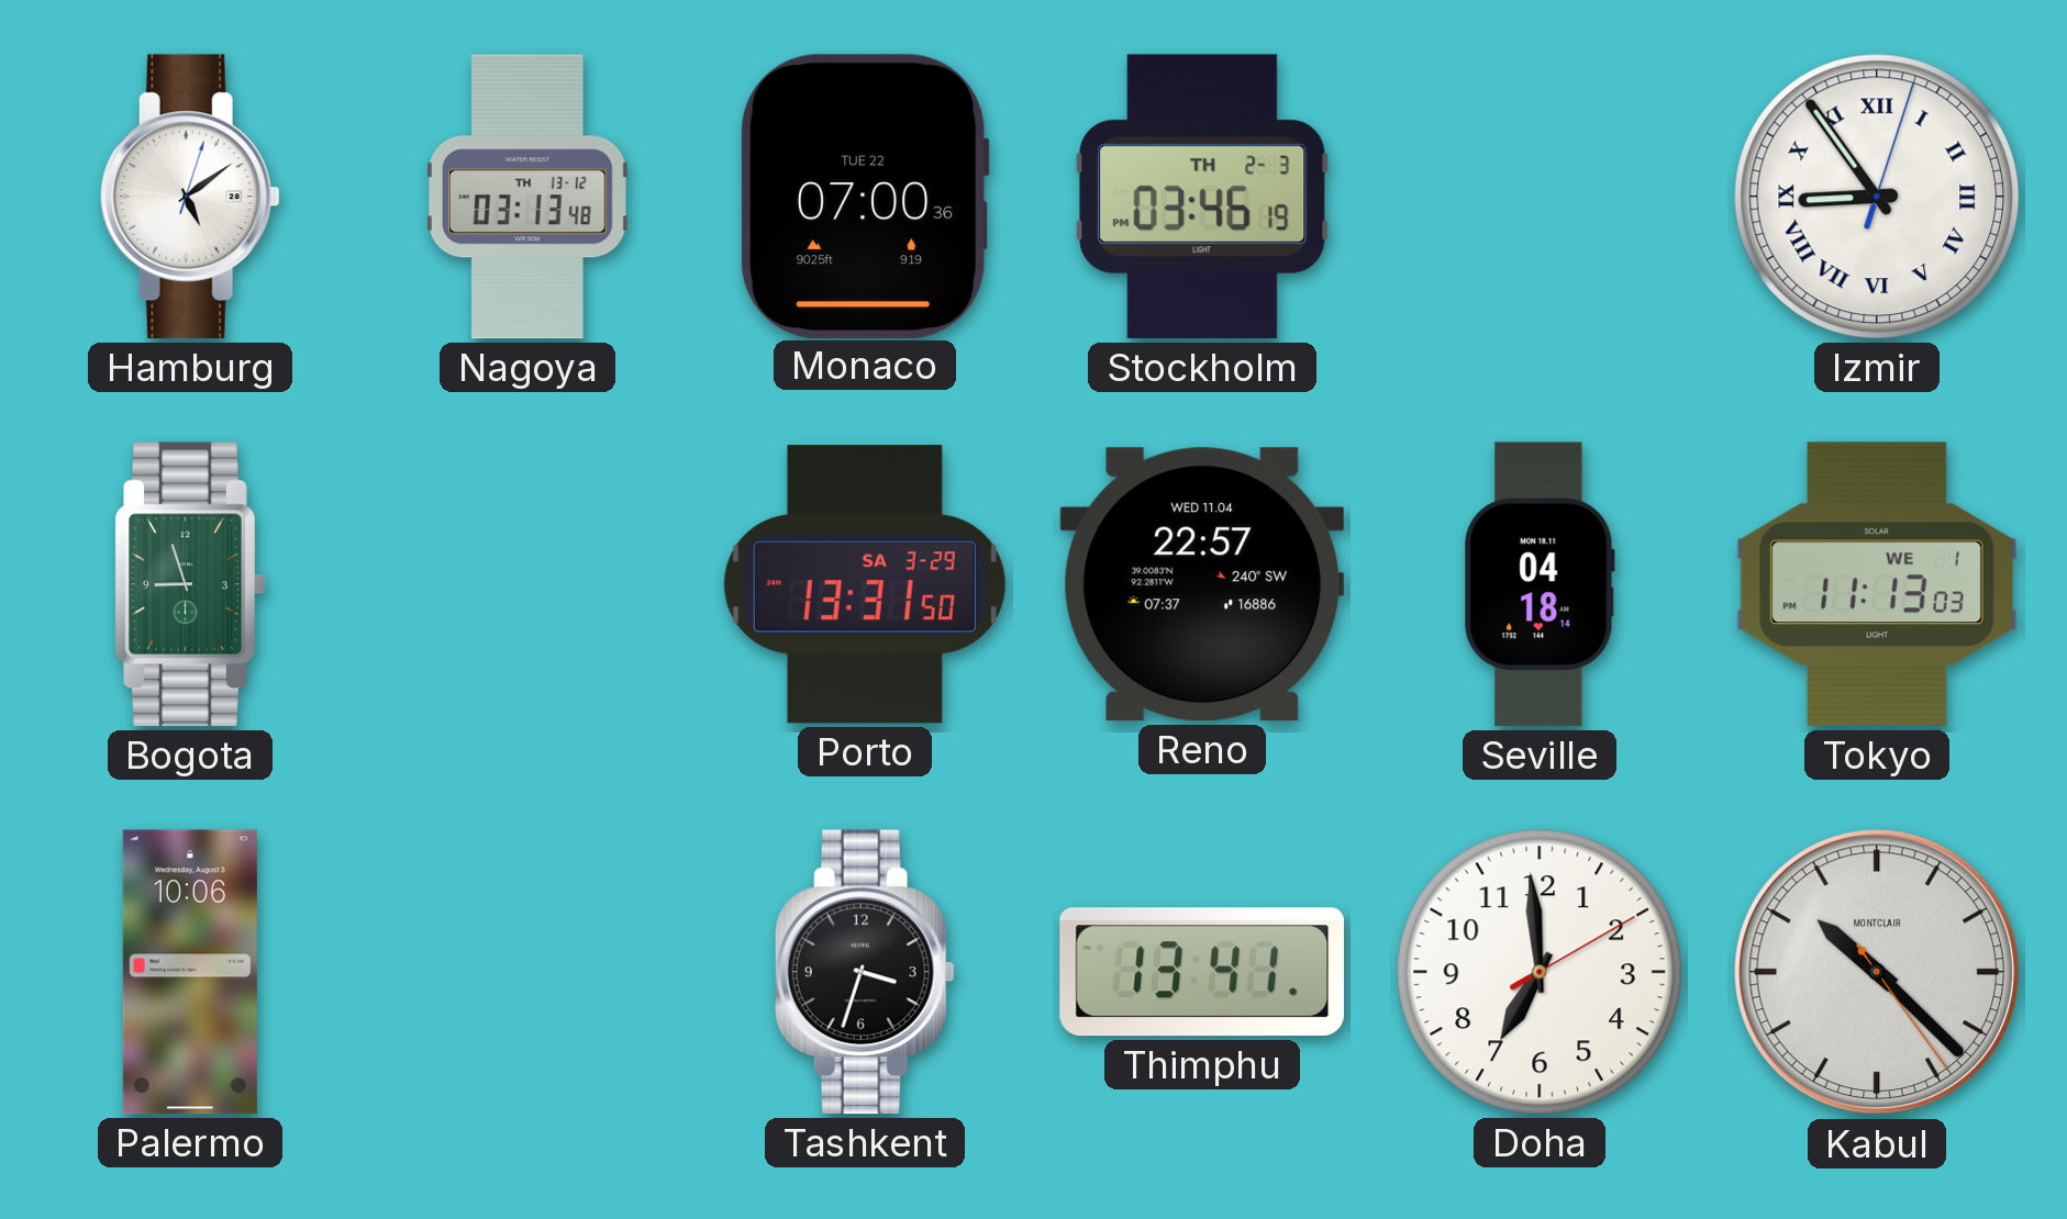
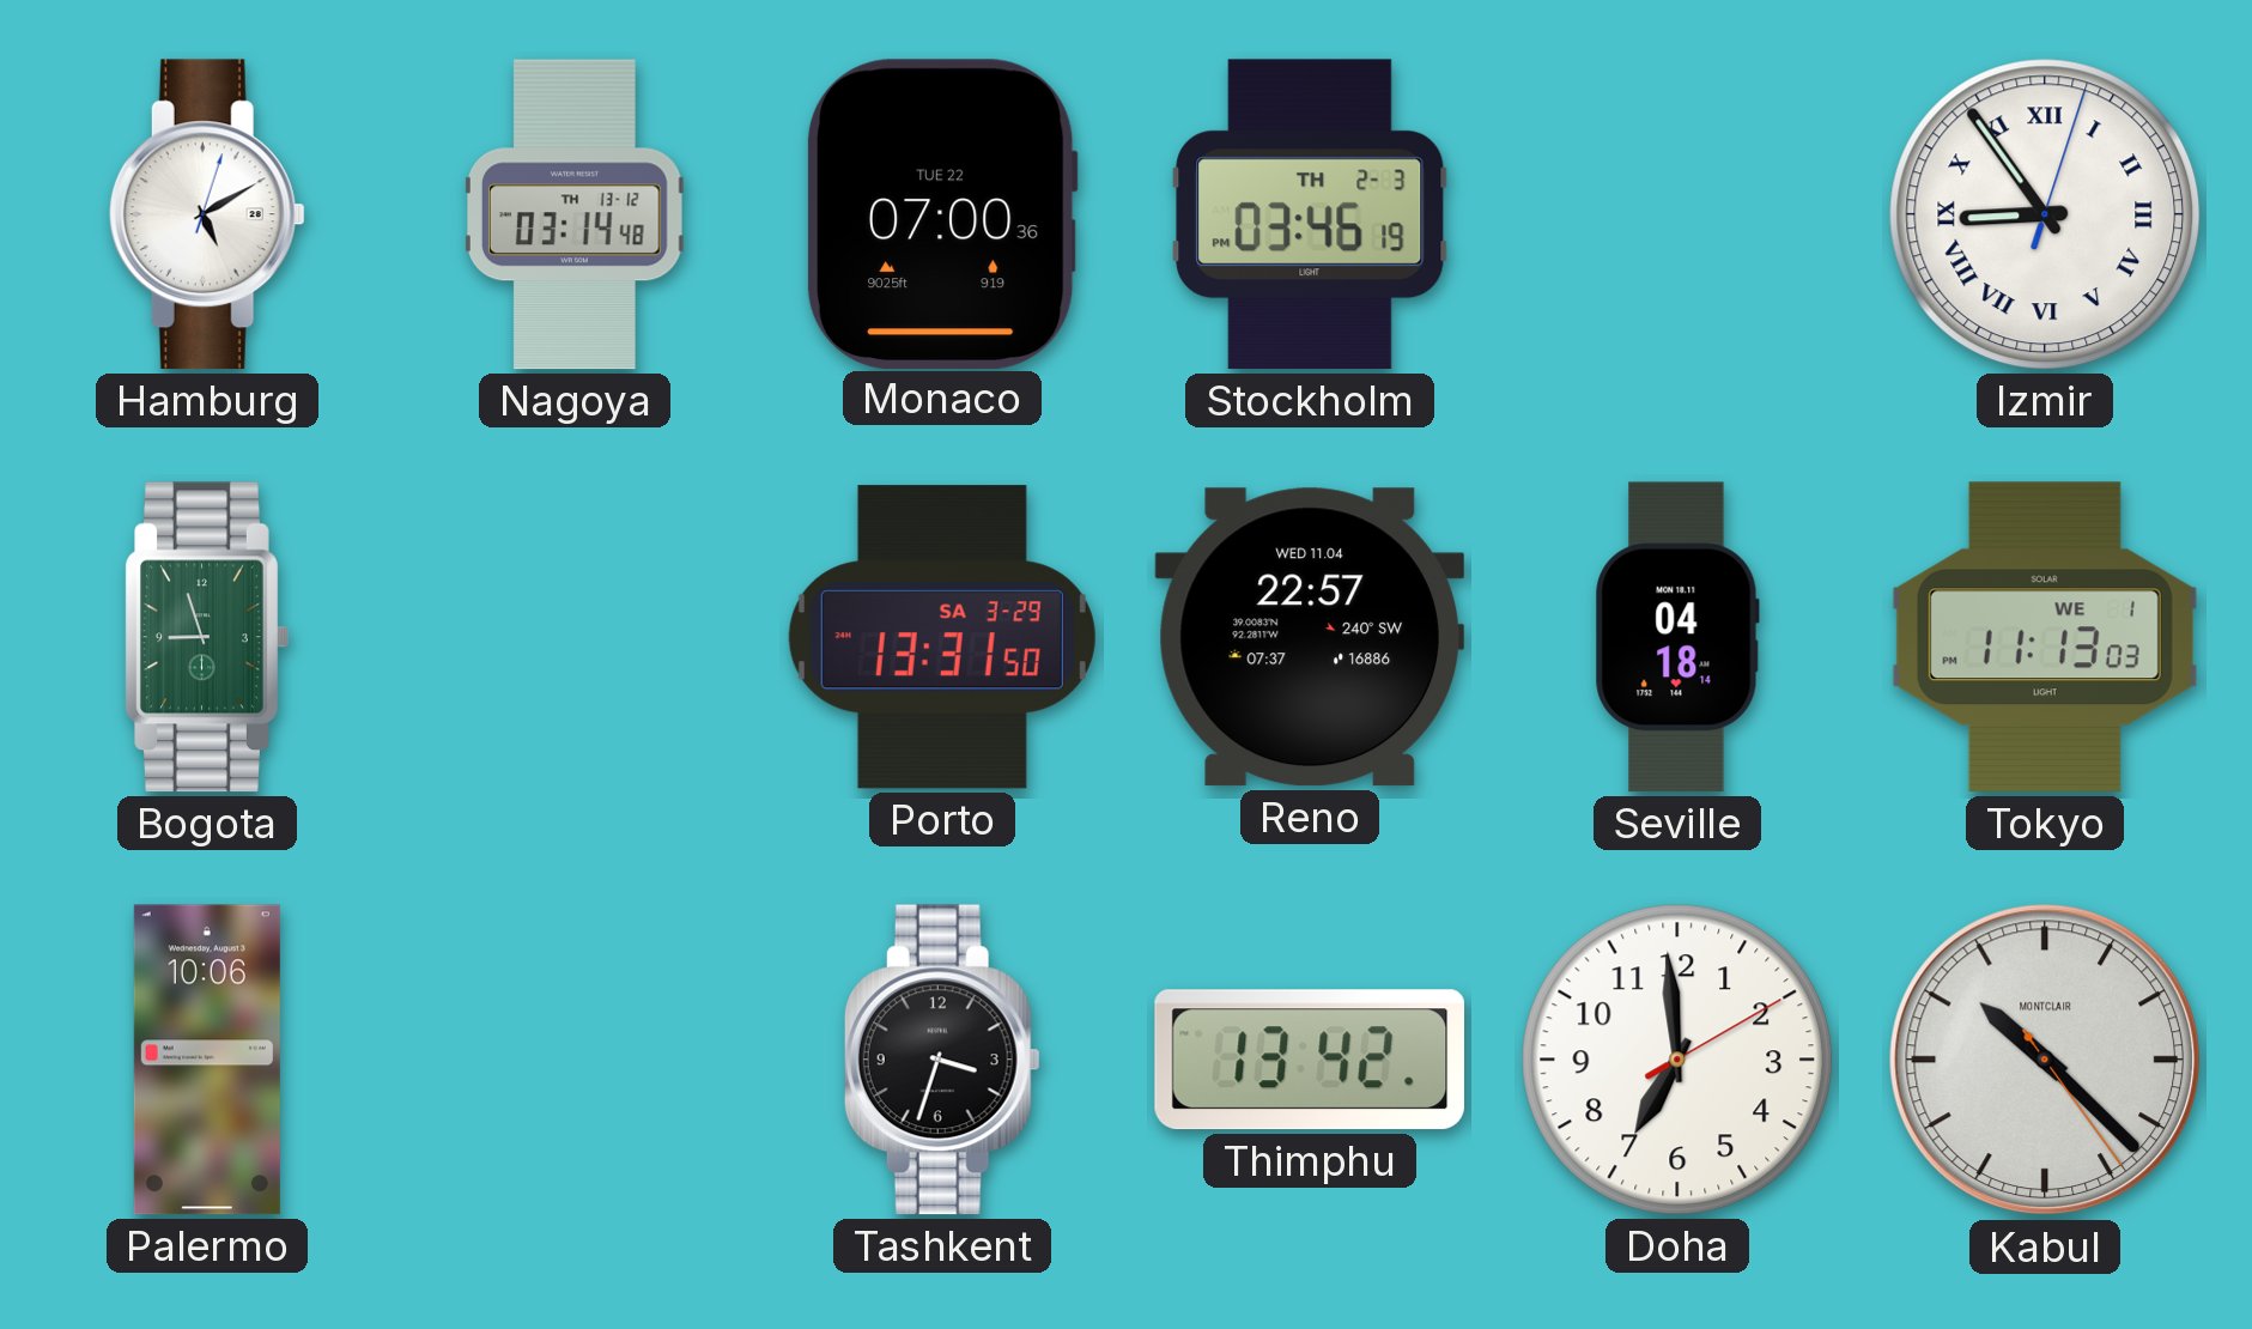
Hamburg: 5:09 -> 5:10
Nagoya: 03:13 -> 03:14
Thimphu: 13:41 -> 13:42
